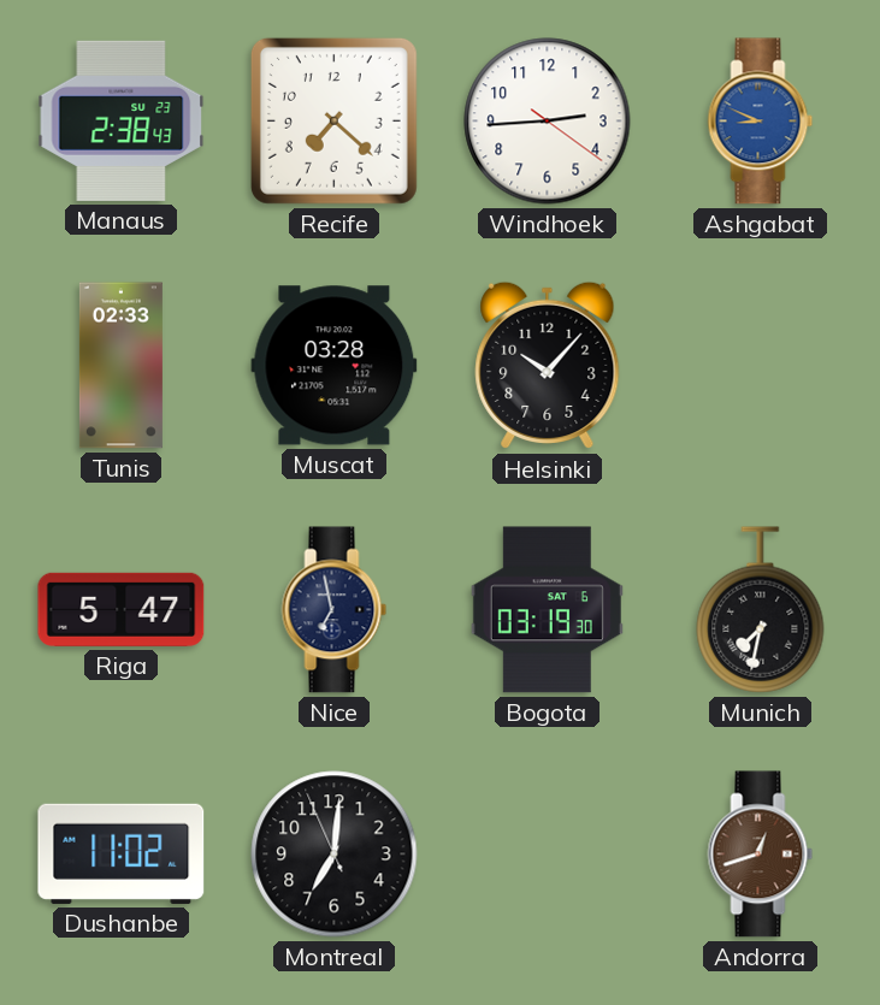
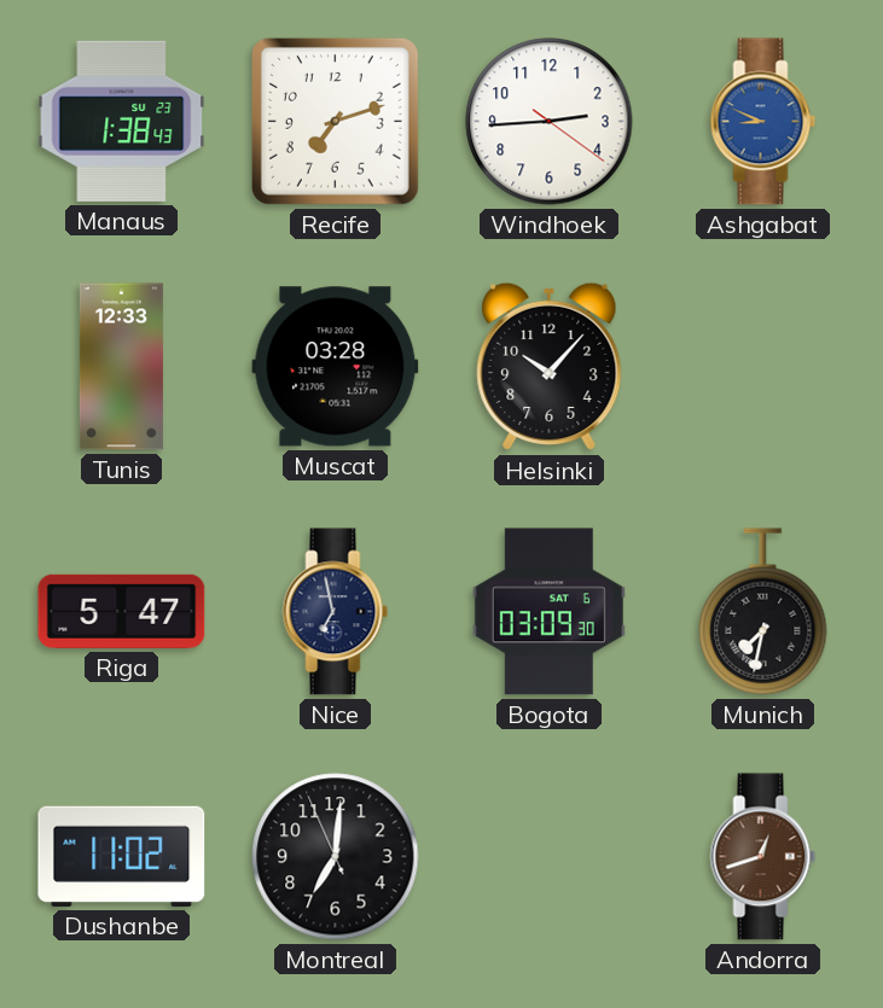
Manaus: 2:38 -> 1:38
Recife: 7:22 -> 7:12
Tunis: 02:33 -> 12:33
Bogota: 03:19 -> 03:09
